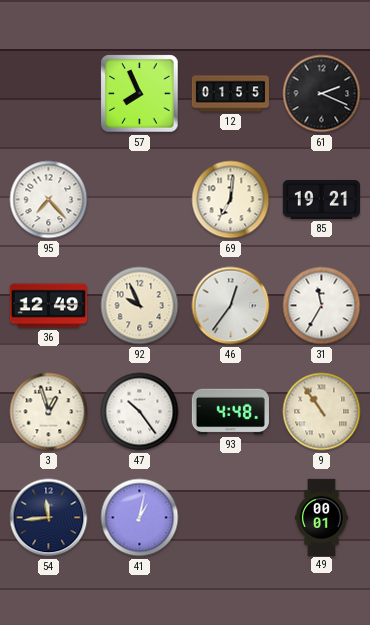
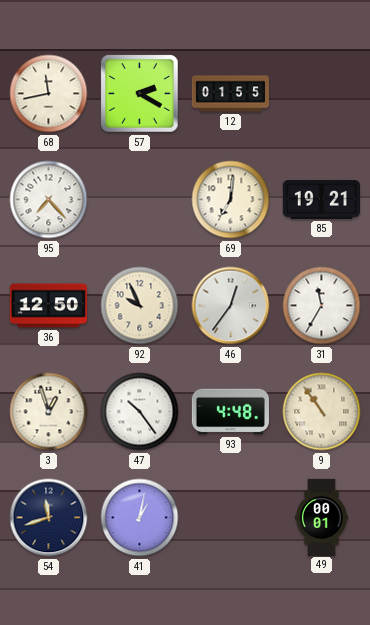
68: none -> 11:43
57: 7:56 -> 2:20
61: 2:19 -> none
36: 12:49 -> 12:50
54: 11:44 -> 11:42
